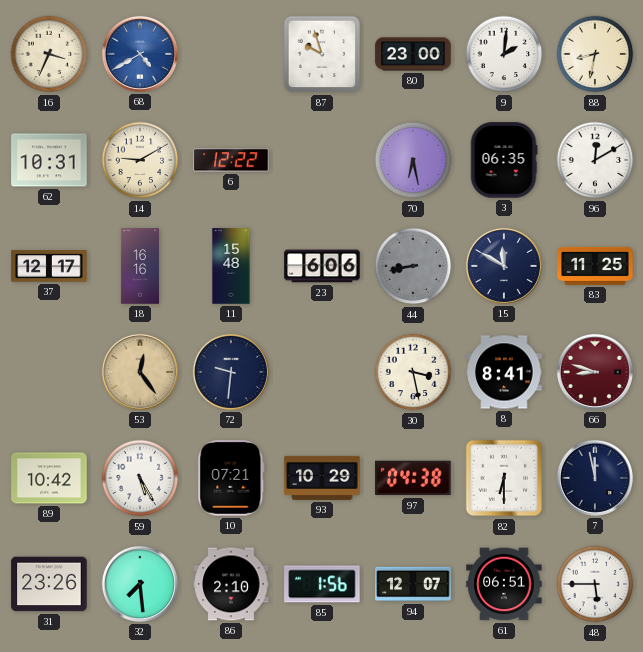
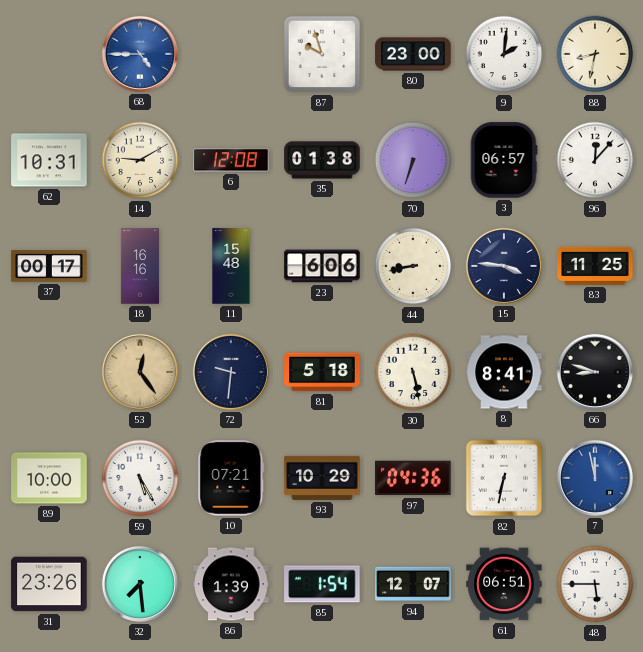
16: 3:34 -> none
68: 4:40 -> 4:45
6: 12:22 -> 12:08
35: none -> 01:38
70: 6:28 -> 6:33
3: 06:35 -> 06:57
96: 12:10 -> 12:07
37: 12:17 -> 00:17
44 dial: grey -> cream
15: 11:50 -> 3:46
81: none -> 5:18
30: 3:28 -> 5:28
66 dial: burgundy -> black
89: 10:42 -> 10:00
97: 04:38 -> 04:36
82: 6:30 -> 6:32
7 dial: navy -> blue
86: 2:10 -> 1:39
85: 1:56 -> 1:54
